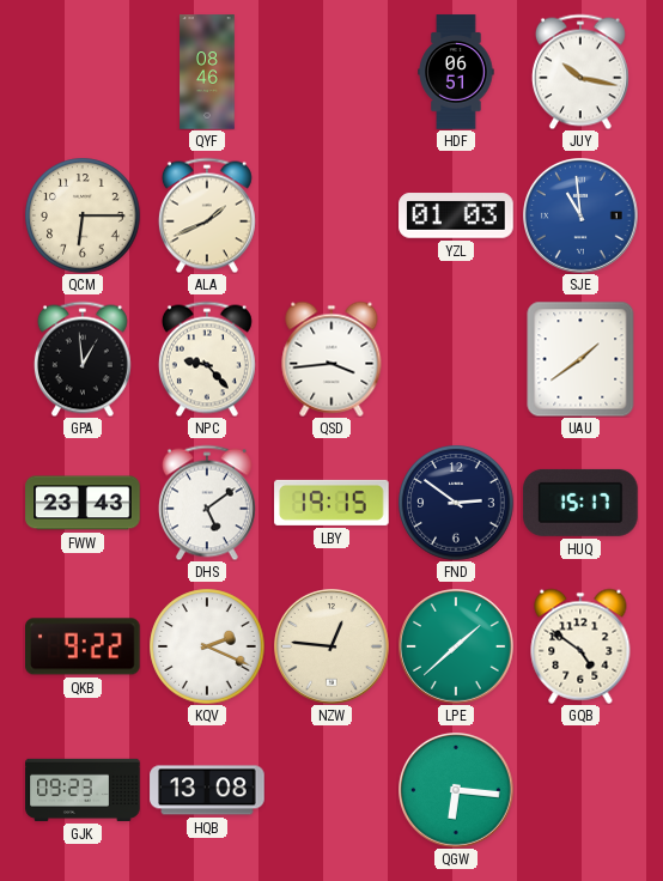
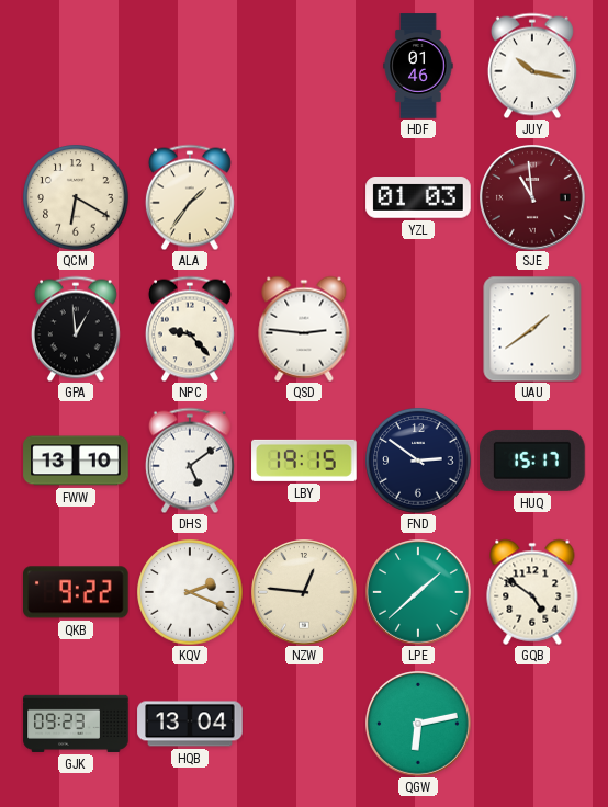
QYF: 08:46 -> none
HDF: 06:51 -> 01:46
QCM: 6:15 -> 6:20
ALA: 1:41 -> 1:36
SJE dial: blue -> burgundy
QSD: 3:44 -> 2:46
FWW: 23:43 -> 13:10
HQB: 13:08 -> 13:04
QGW: 6:16 -> 6:13
